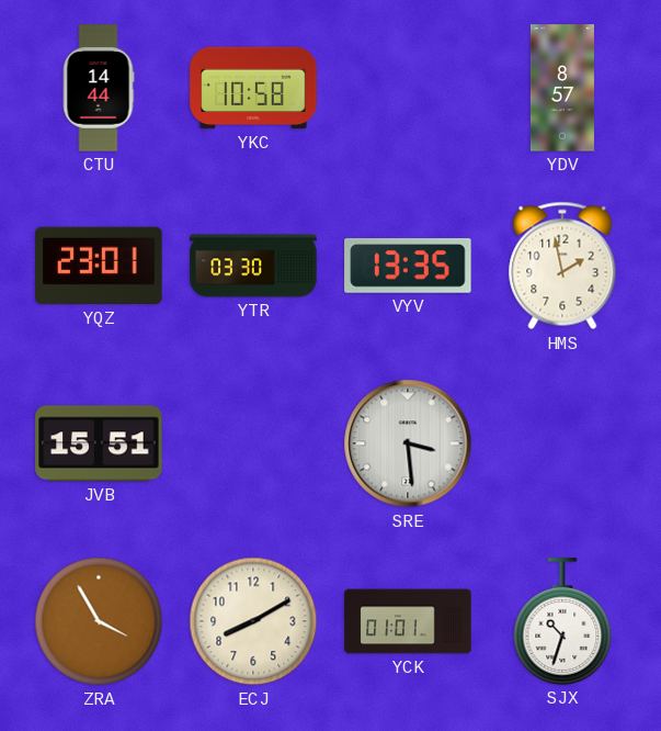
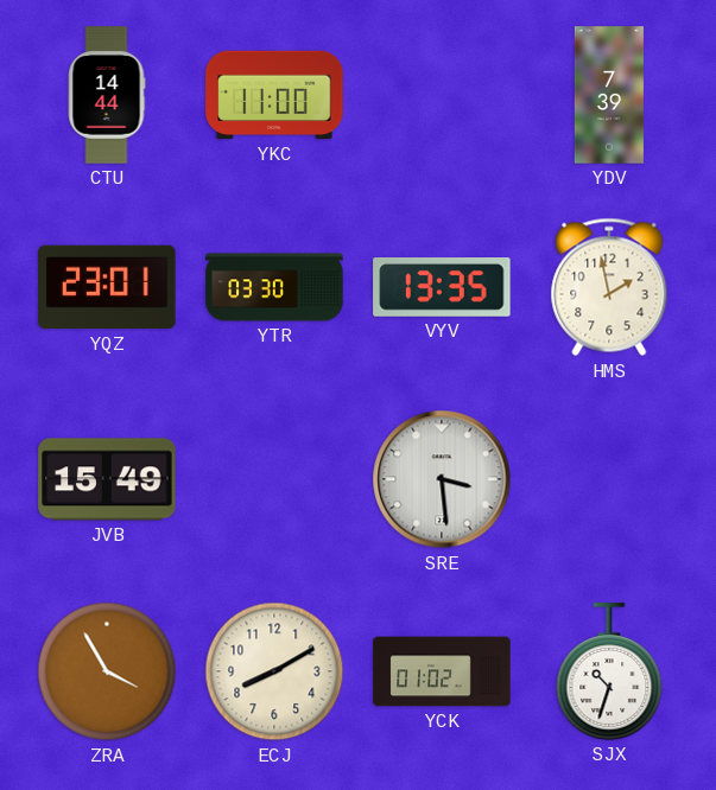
YKC: 10:58 -> 11:00
YDV: 8:57 -> 7:39
JVB: 15:51 -> 15:49
YCK: 01:01 -> 01:02
